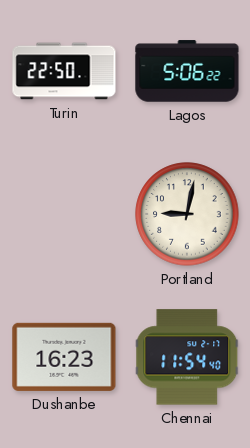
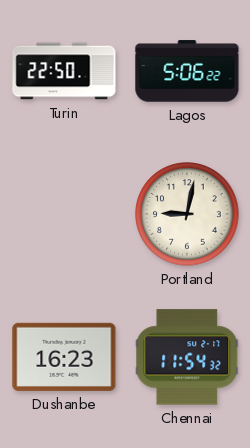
Chennai: 11:54:40 -> 11:54:32
